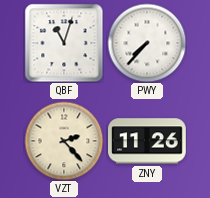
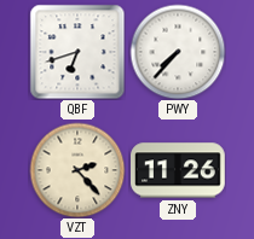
QBF: 11:03 -> 6:42
